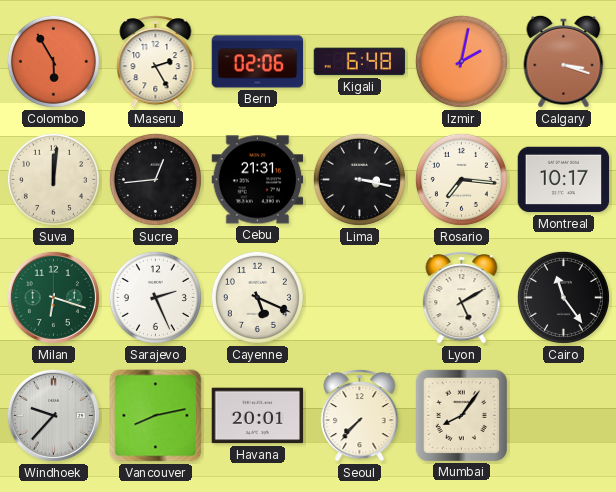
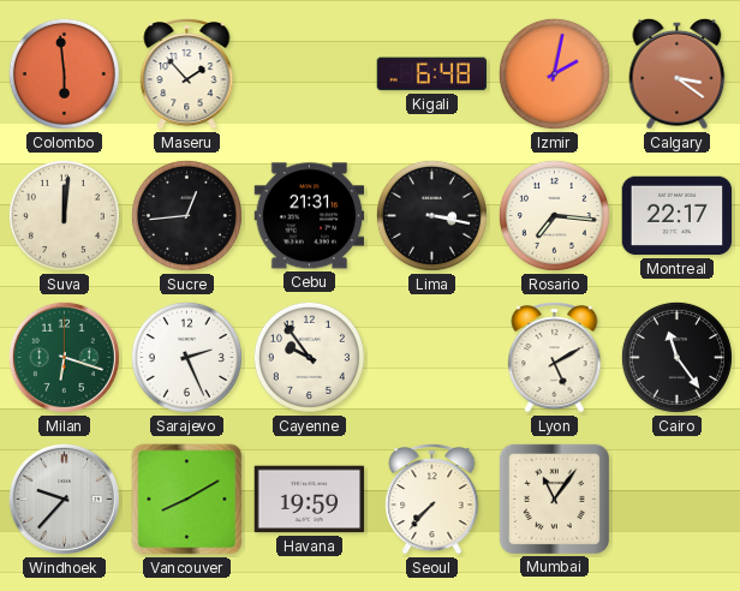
Colombo: 5:55 -> 5:59
Maseru: 2:25 -> 1:53
Bern: 02:06 -> none
Calgary: 3:18 -> 3:21
Montreal: 10:17 -> 22:17
Cayenne: 5:19 -> 9:54
Vancouver: 8:13 -> 8:10
Havana: 20:01 -> 19:59
Mumbai: 8:06 -> 11:06
